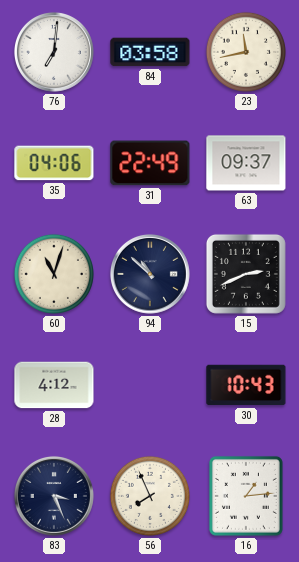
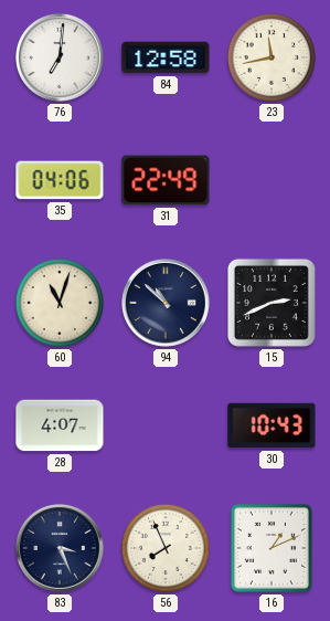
84: 03:58 -> 12:58
63: 09:37 -> none
28: 4:12 -> 4:07
16: 1:14 -> 1:11
